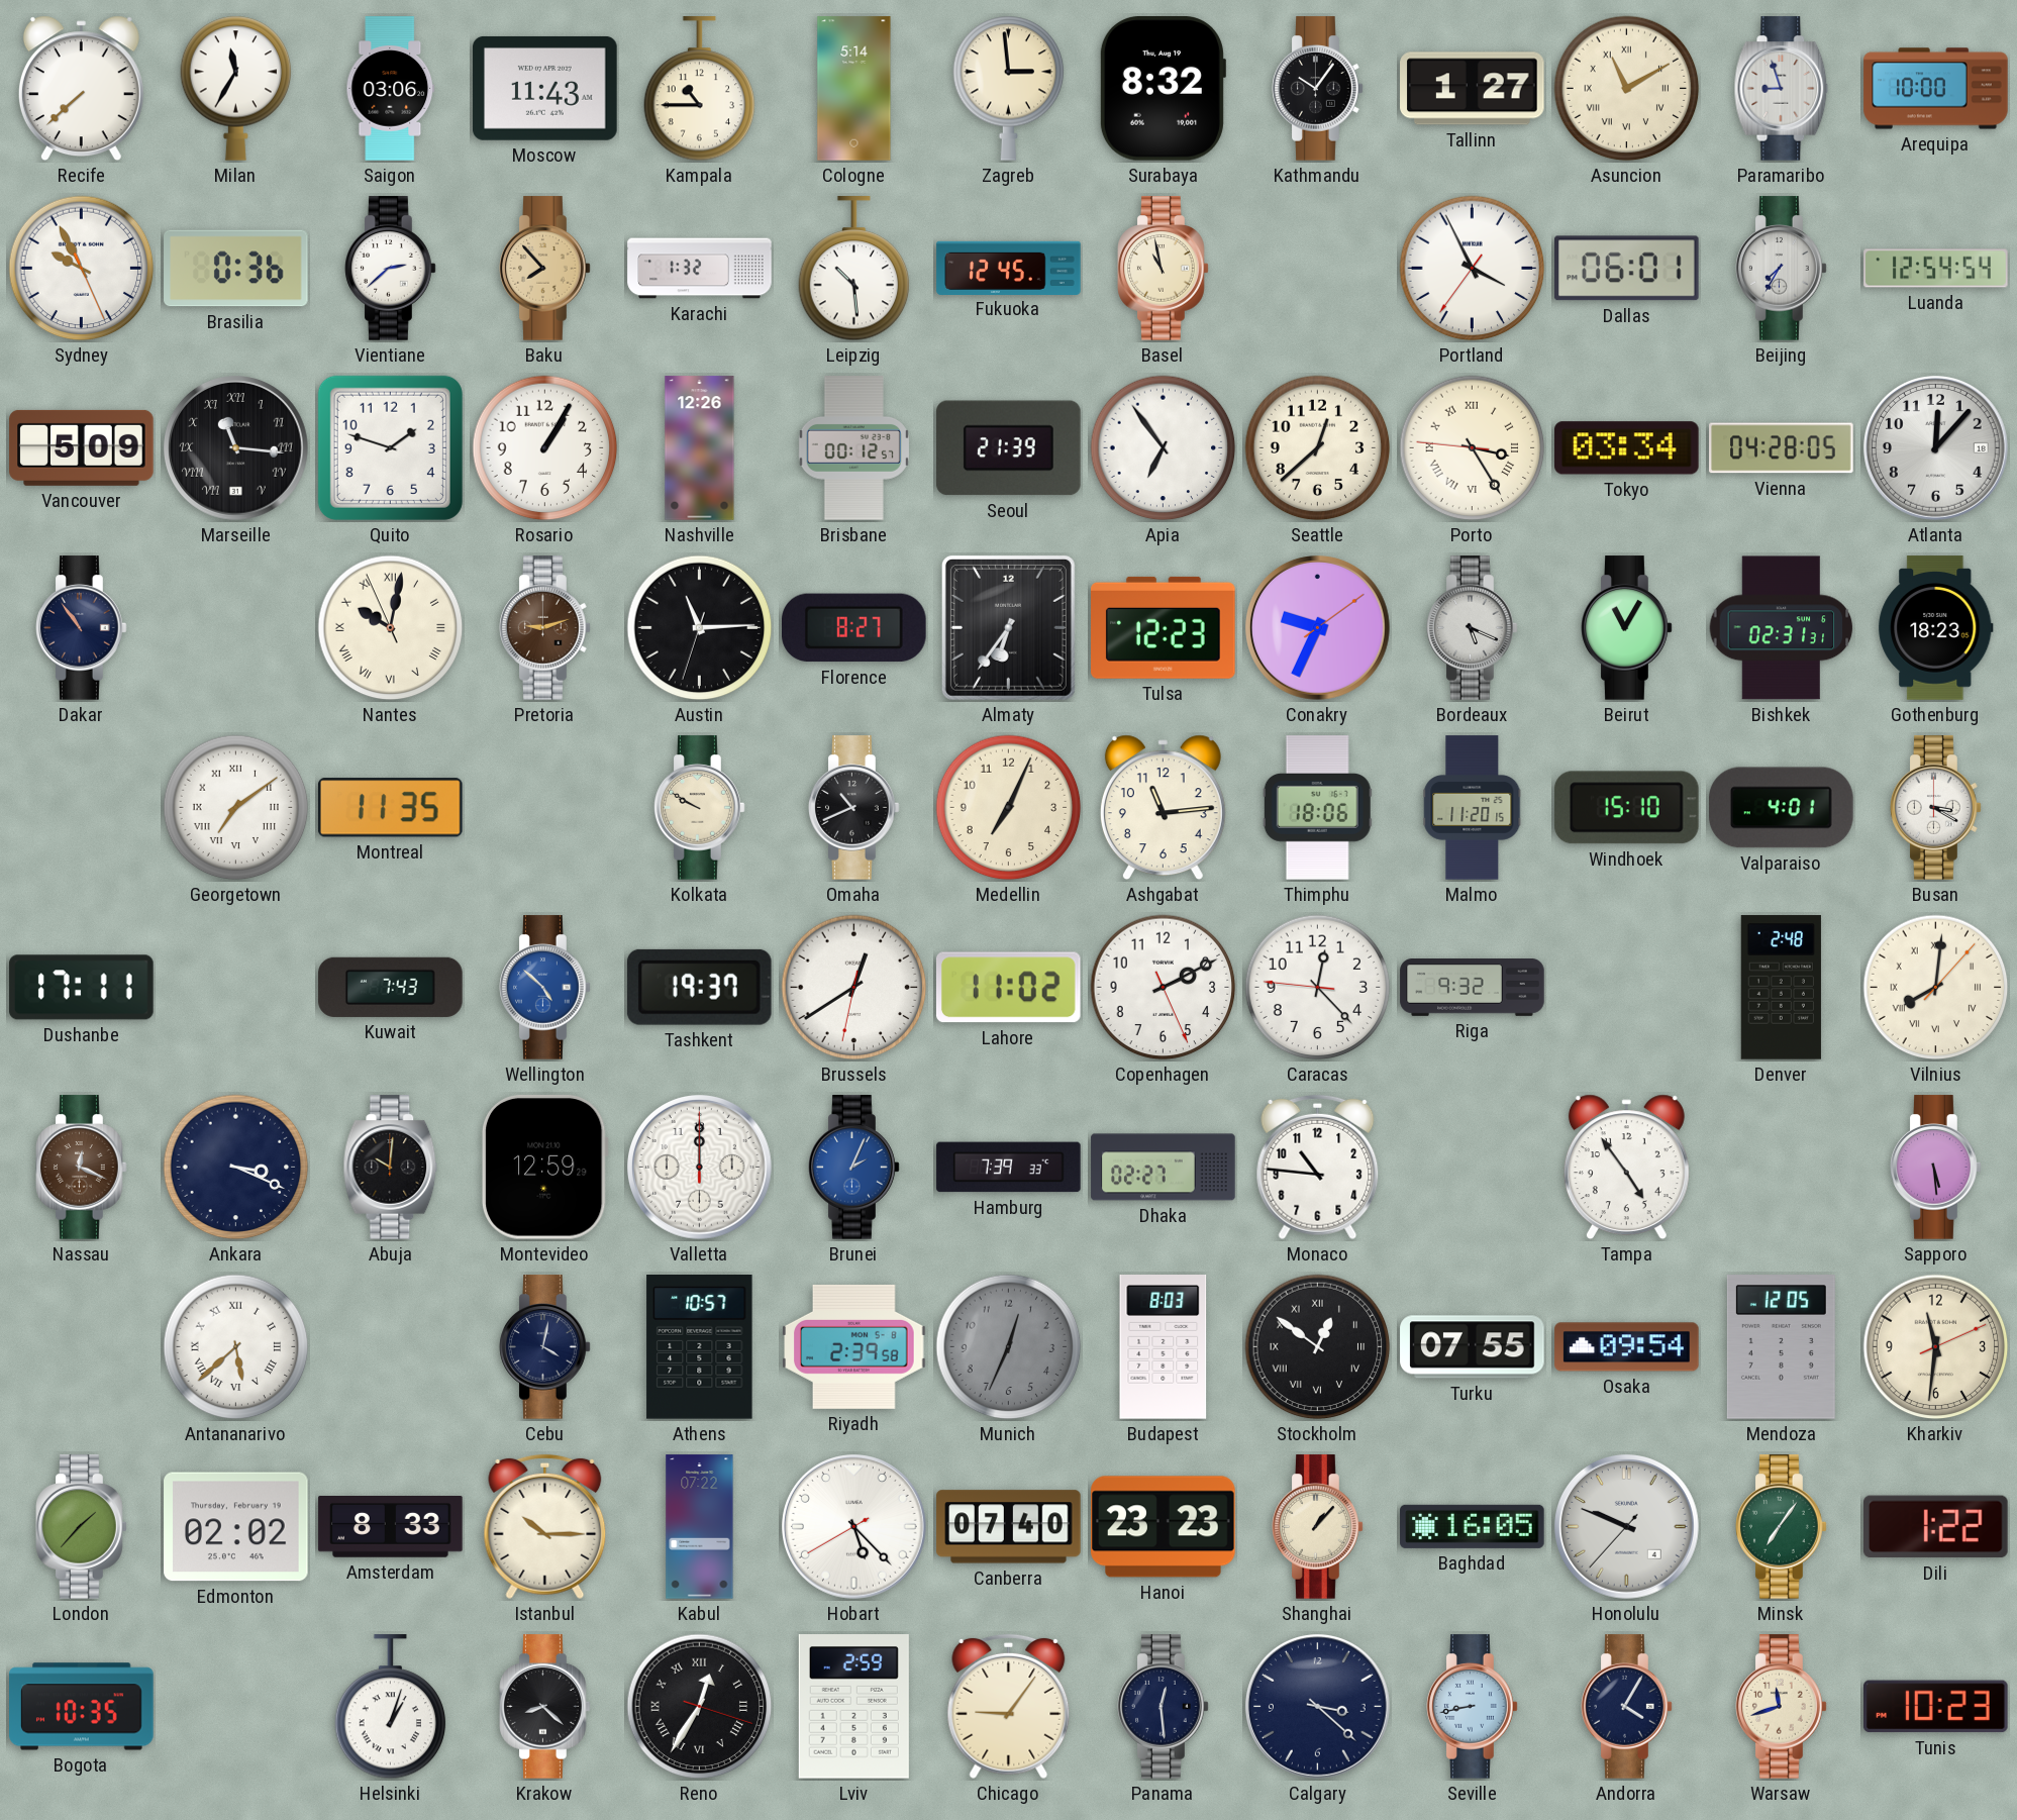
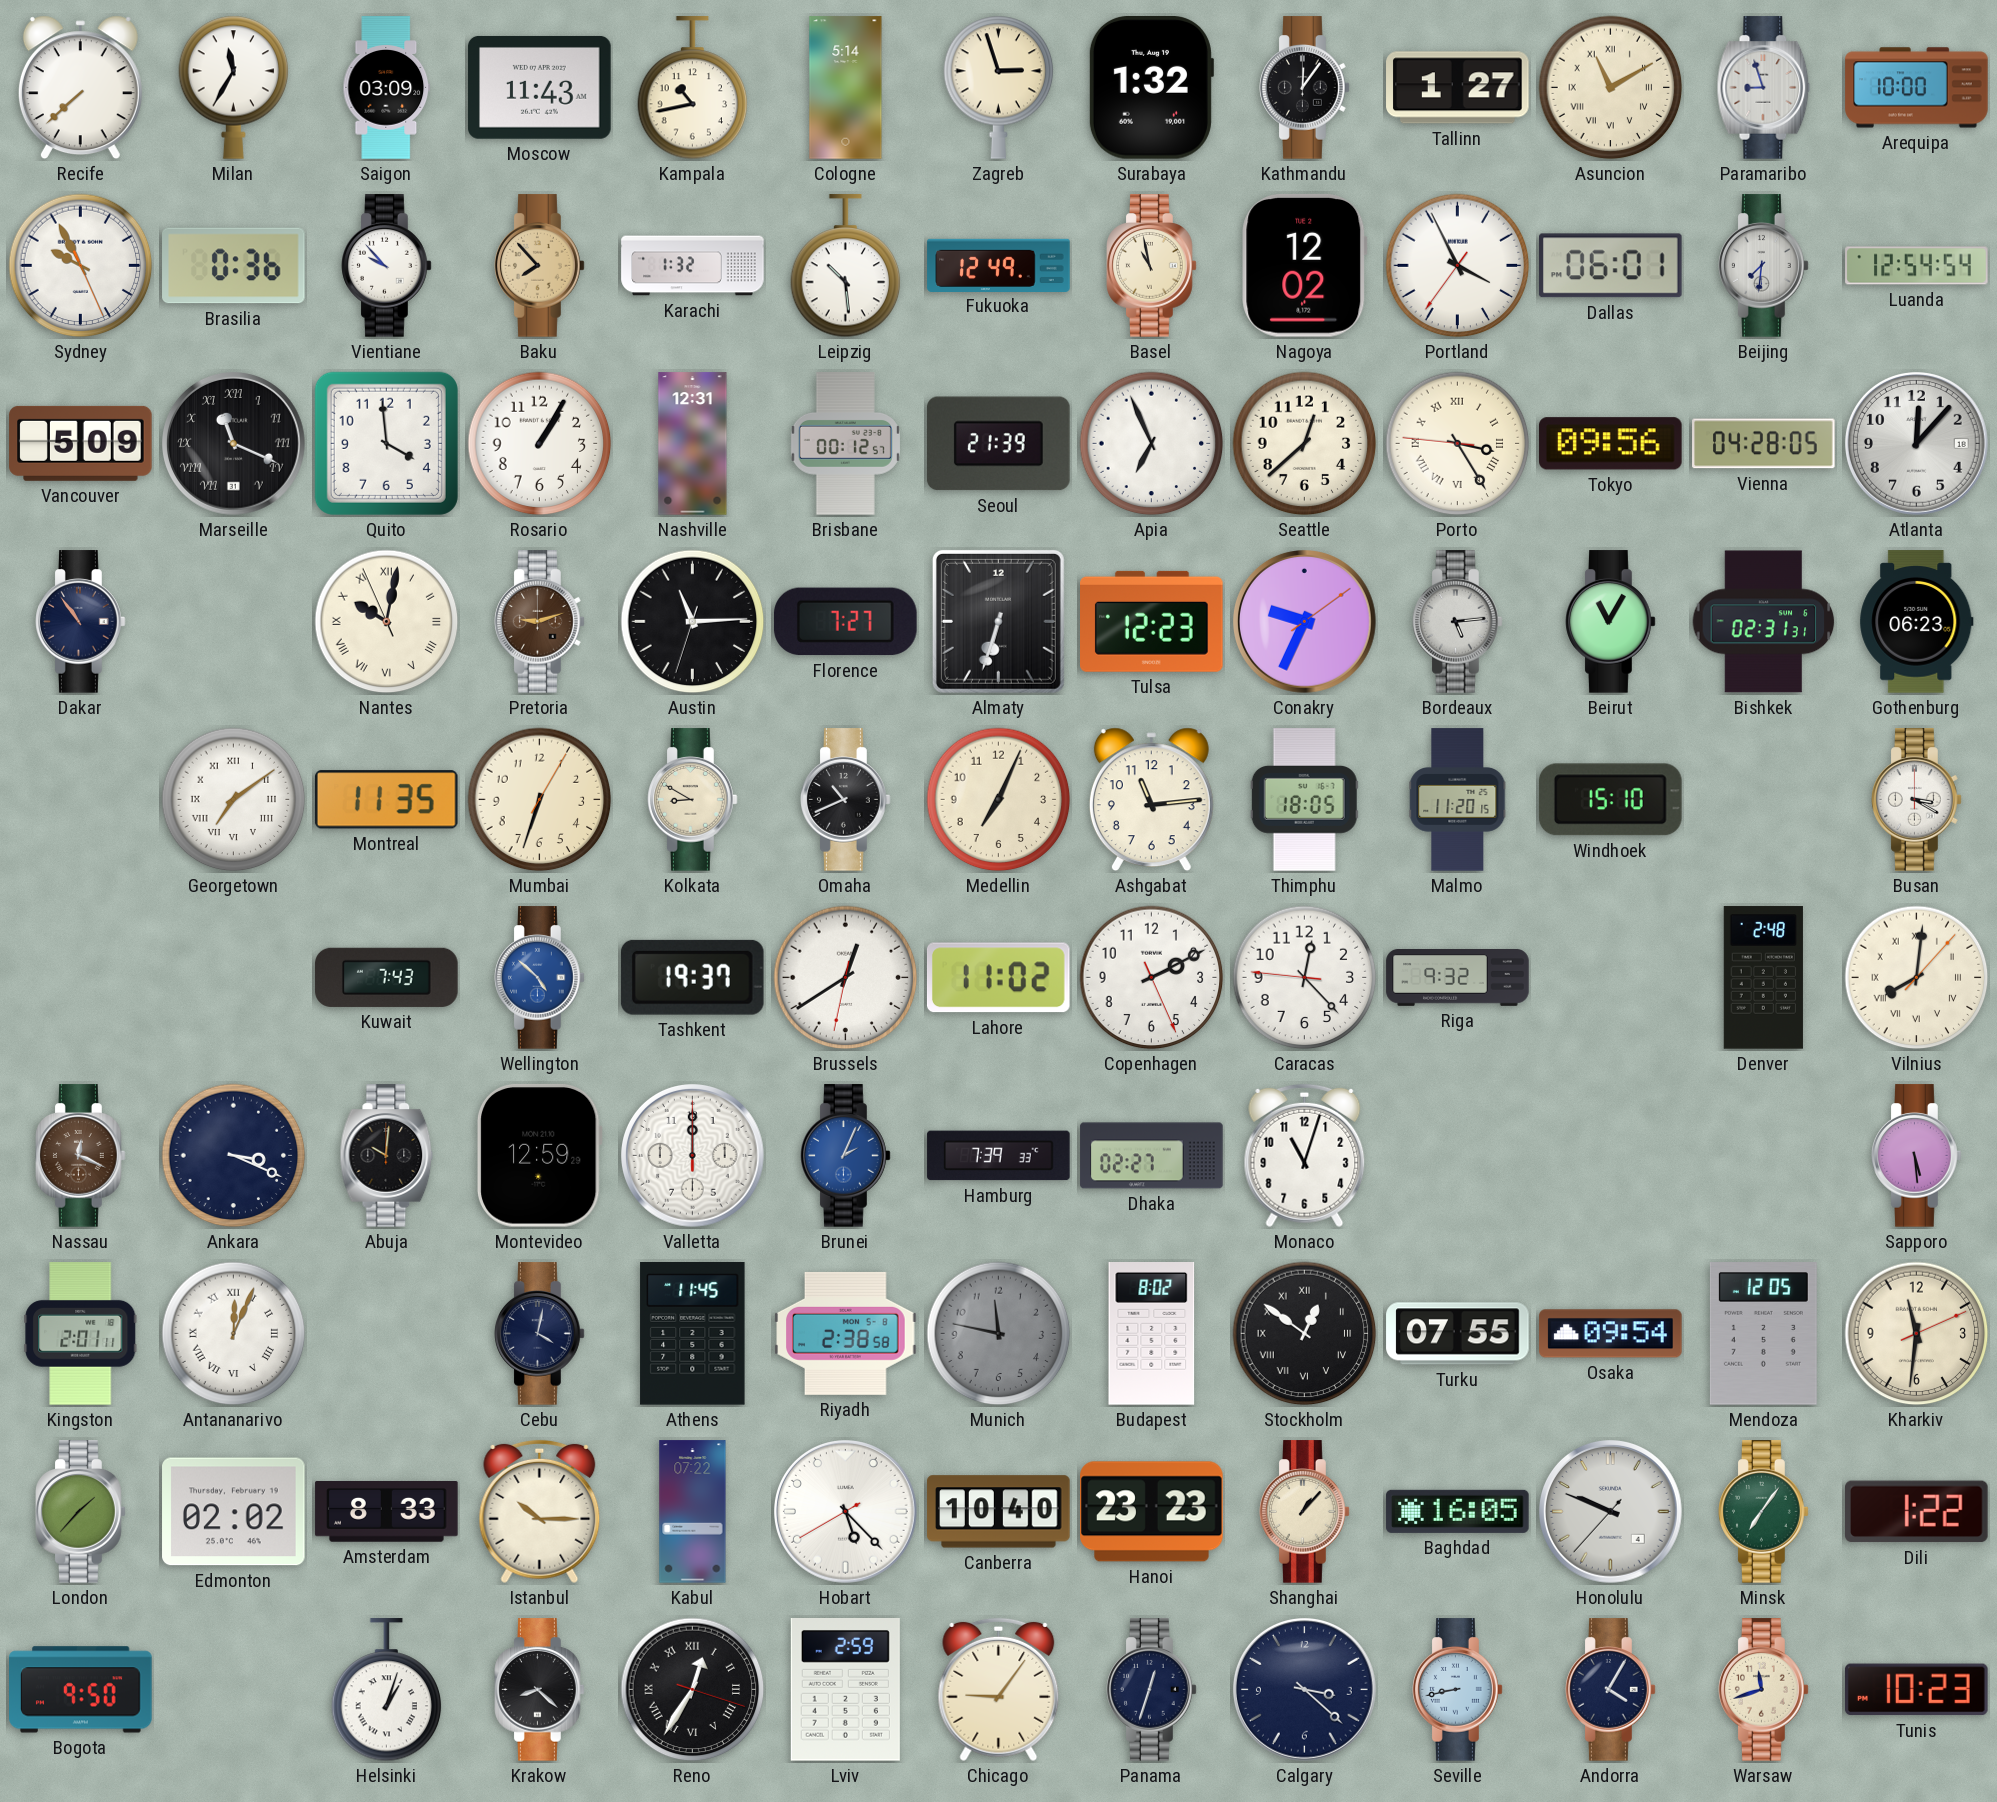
Saigon: 03:06 -> 03:09
Kampala: 10:45 -> 10:43
Zagreb: 2:59 -> 2:57
Surabaya: 8:32 -> 1:32
Kathmandu: 10:06 -> 12:06
Vientiane: 2:38 -> 9:53
Fukuoka: 12:45 -> 12:49
Nagoya: none -> 12:02
Beijing: 7:35 -> 7:31
Marseille: 11:16 -> 11:19
Quito: 1:48 -> 3:59
Nashville: 12:26 -> 12:31
Apia: 6:54 -> 6:56
Tokyo: 03:34 -> 09:56
Florence: 8:27 -> 7:27
Almaty: 6:36 -> 6:33
Bordeaux: 5:19 -> 5:14
Gothenburg: 18:23 -> 06:23
Mumbai: none -> 6:33
Kolkata: 9:50 -> 8:50
Thimphu: 18:06 -> 18:05
Valparaiso: 4:01 -> none
Dushanbe: 17:11 -> none
Monaco: 10:46 -> 11:03
Tampa: 4:54 -> none
Kingston: none -> 2:01
Antananarivo: 5:38 -> 12:04
Athens: 10:57 -> 11:45
Riyadh: 2:39 -> 2:38
Munich: 12:34 -> 11:47
Budapest: 8:03 -> 8:02
Canberra: 07:40 -> 10:40
Bogota: 10:35 -> 9:50
Panama: 12:29 -> 12:33
